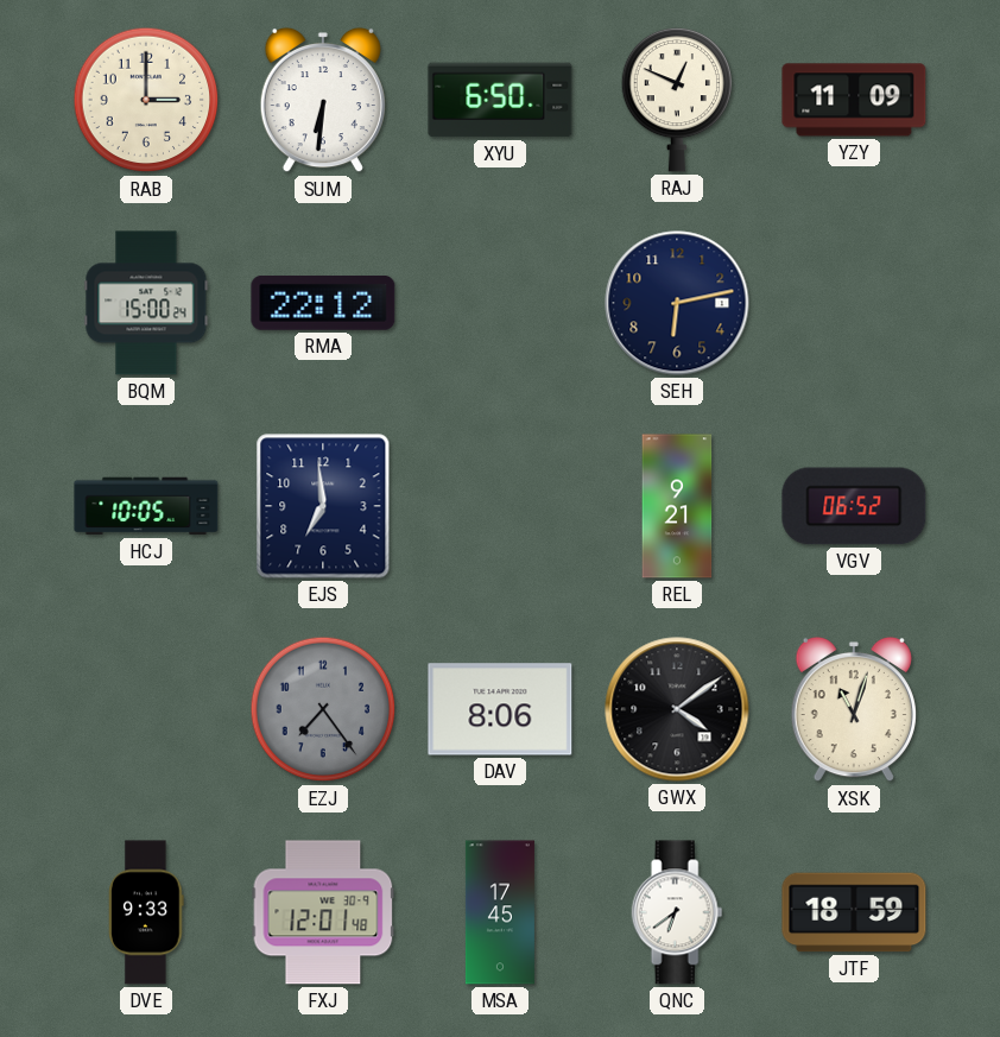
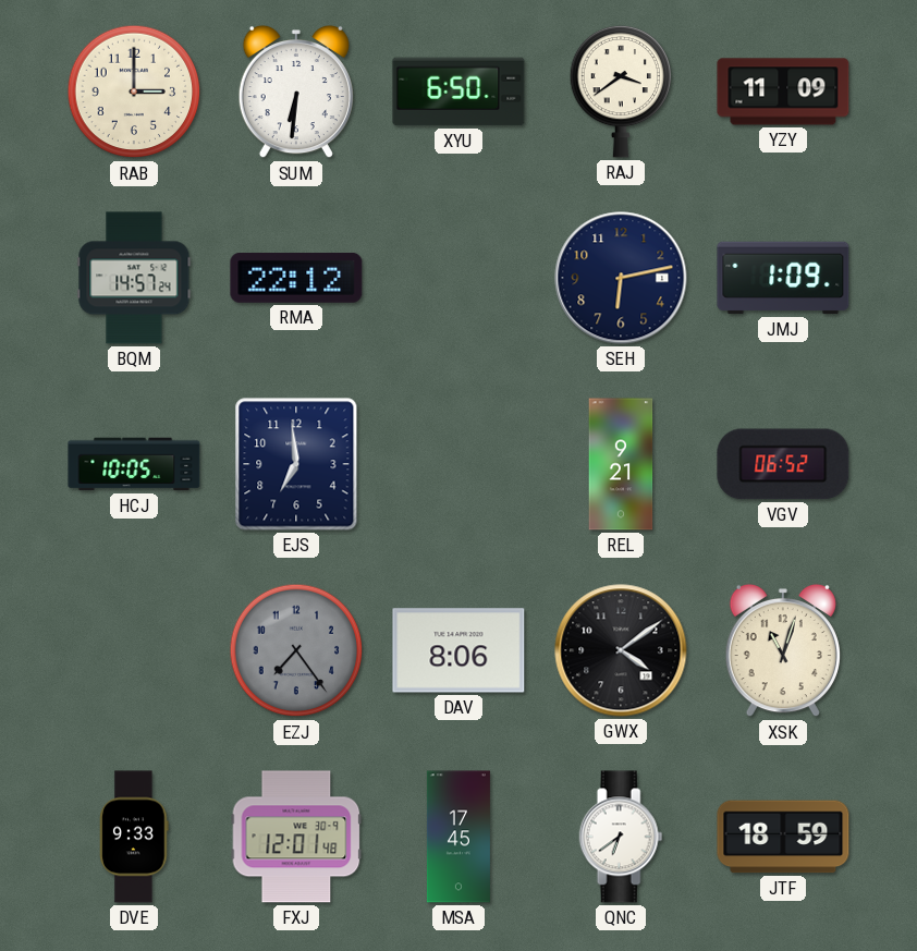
RAJ: 12:49 -> 3:39
BQM: 15:00 -> 14:57
JMJ: none -> 1:09
